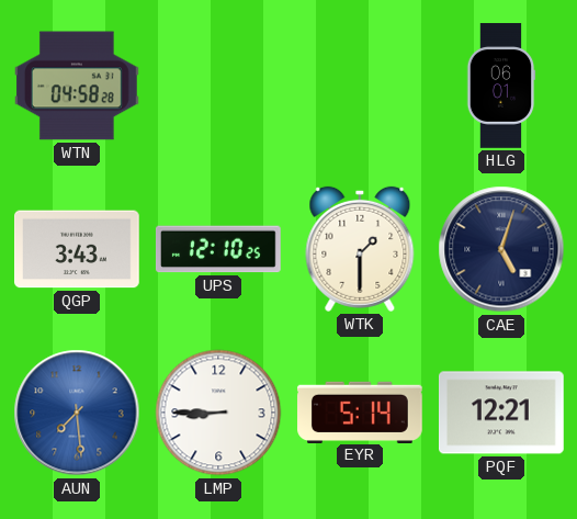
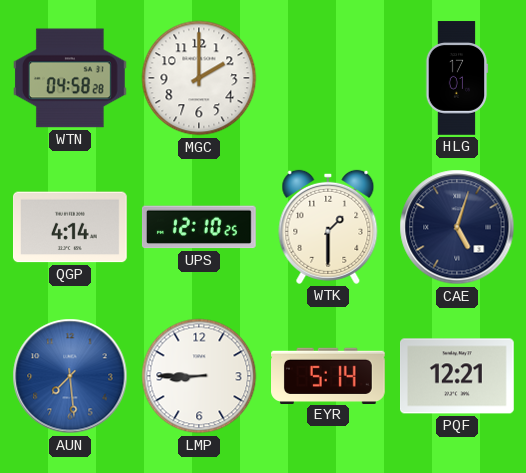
MGC: none -> 2:00
HLG: 06:01 -> 17:01
QGP: 3:43 -> 4:14
